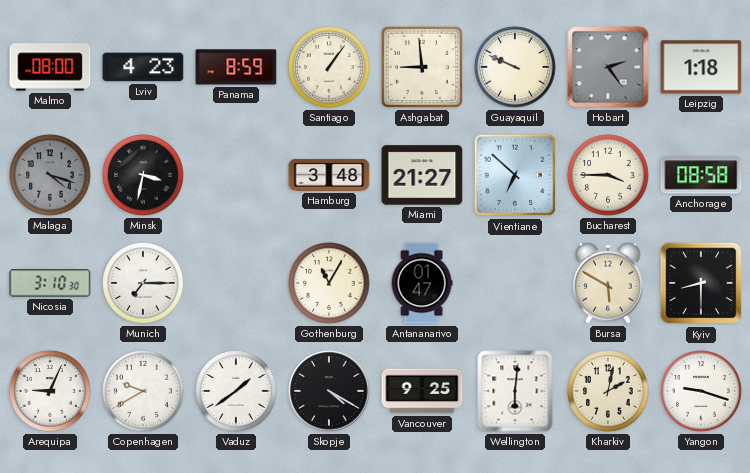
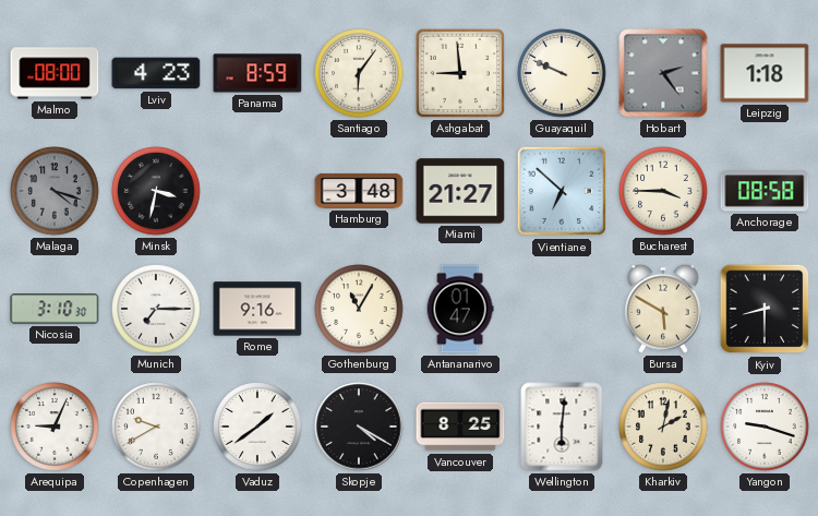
Santiago: 1:06 -> 6:06
Rome: none -> 9:16
Vancouver: 9:25 -> 8:25
